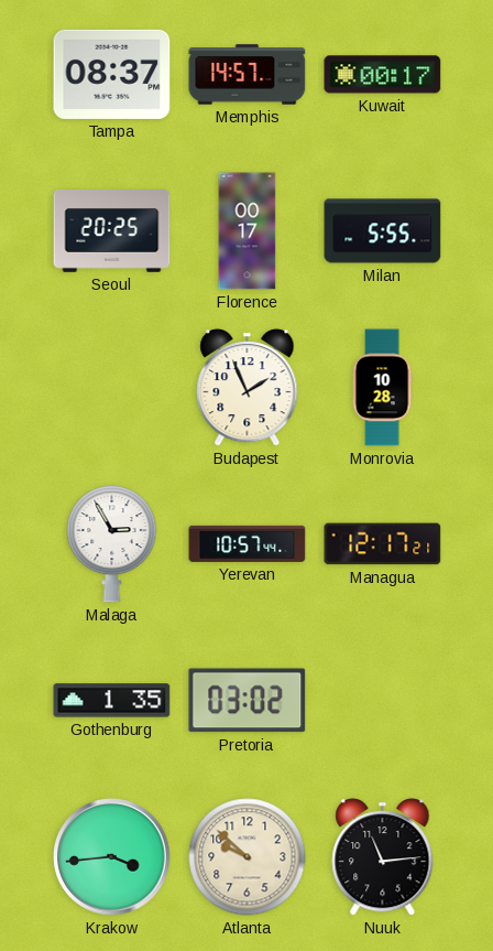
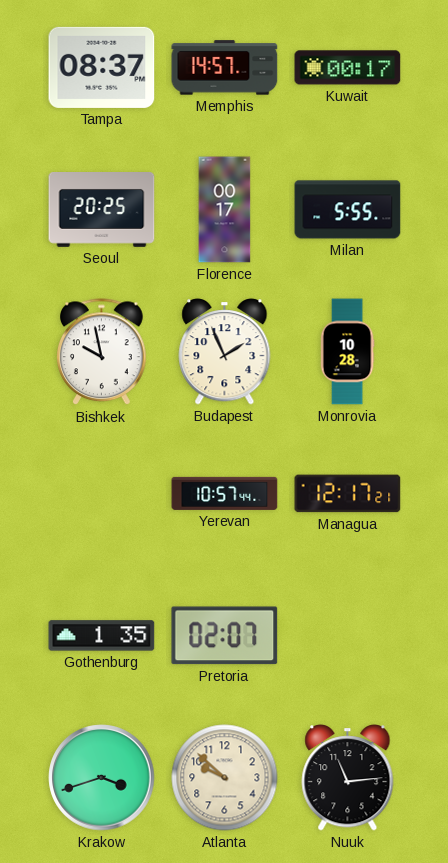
Bishkek: none -> 9:58
Malaga: 2:55 -> none
Pretoria: 03:02 -> 02:07
Krakow: 3:44 -> 3:42
